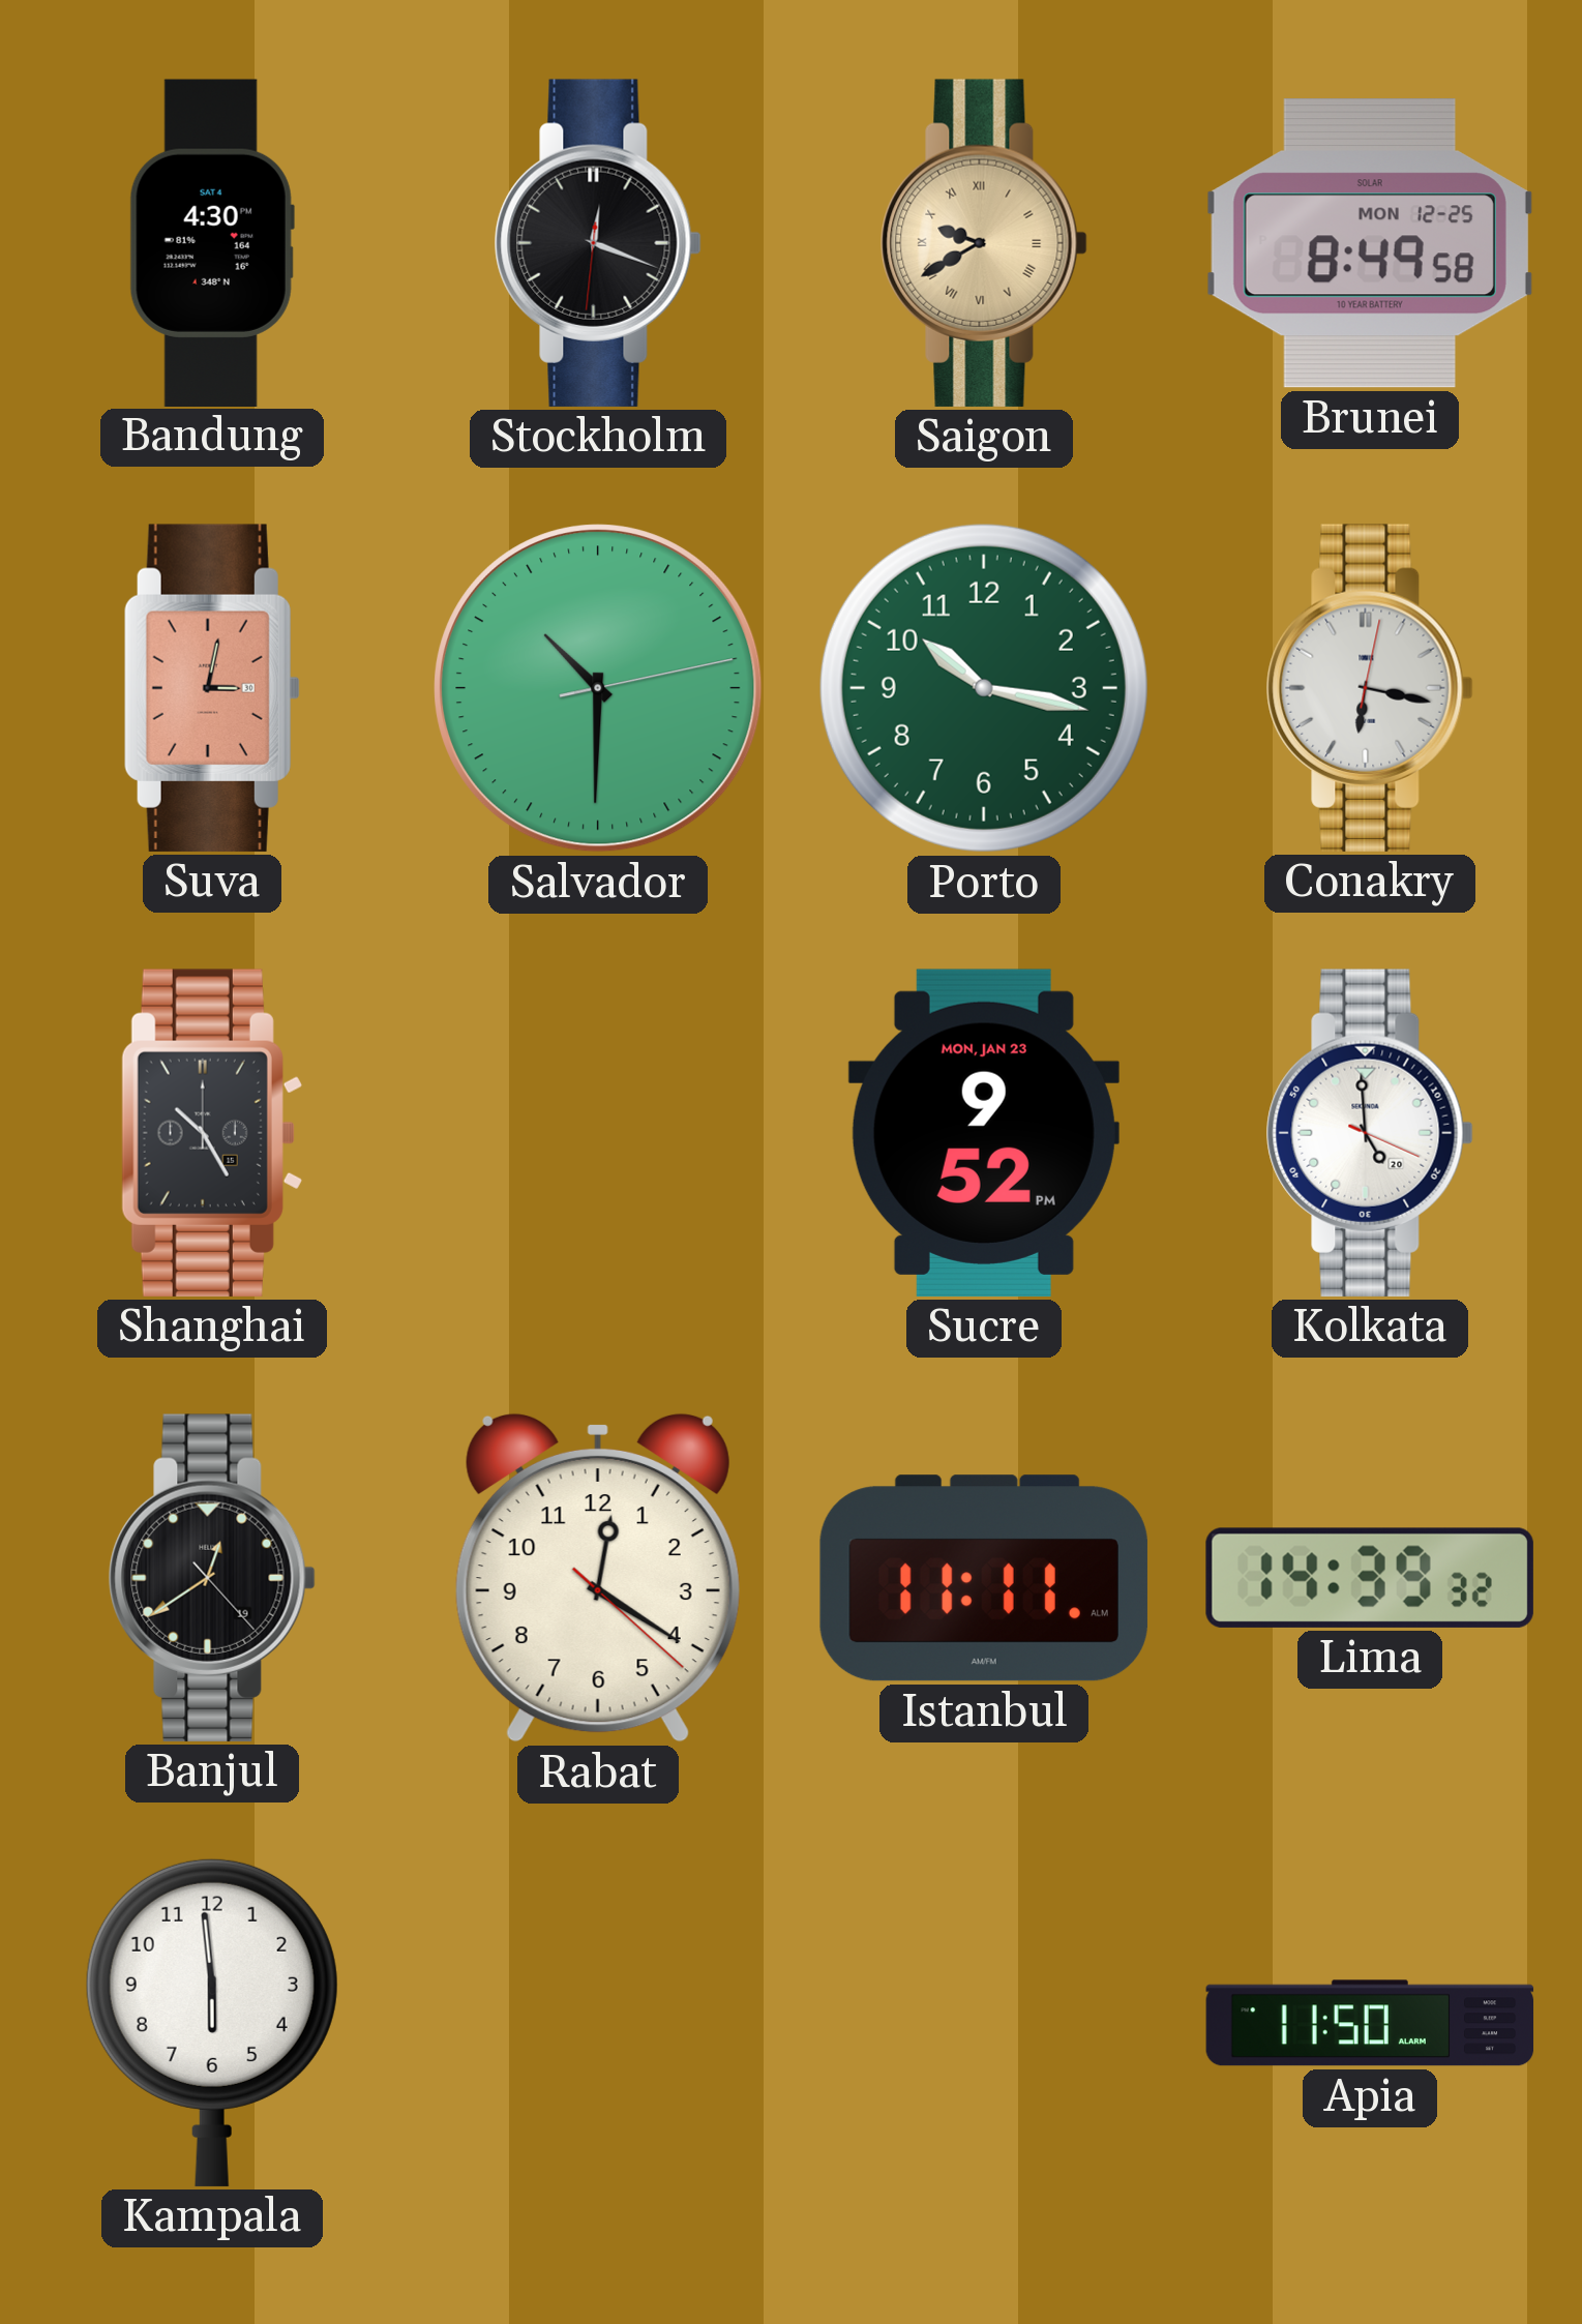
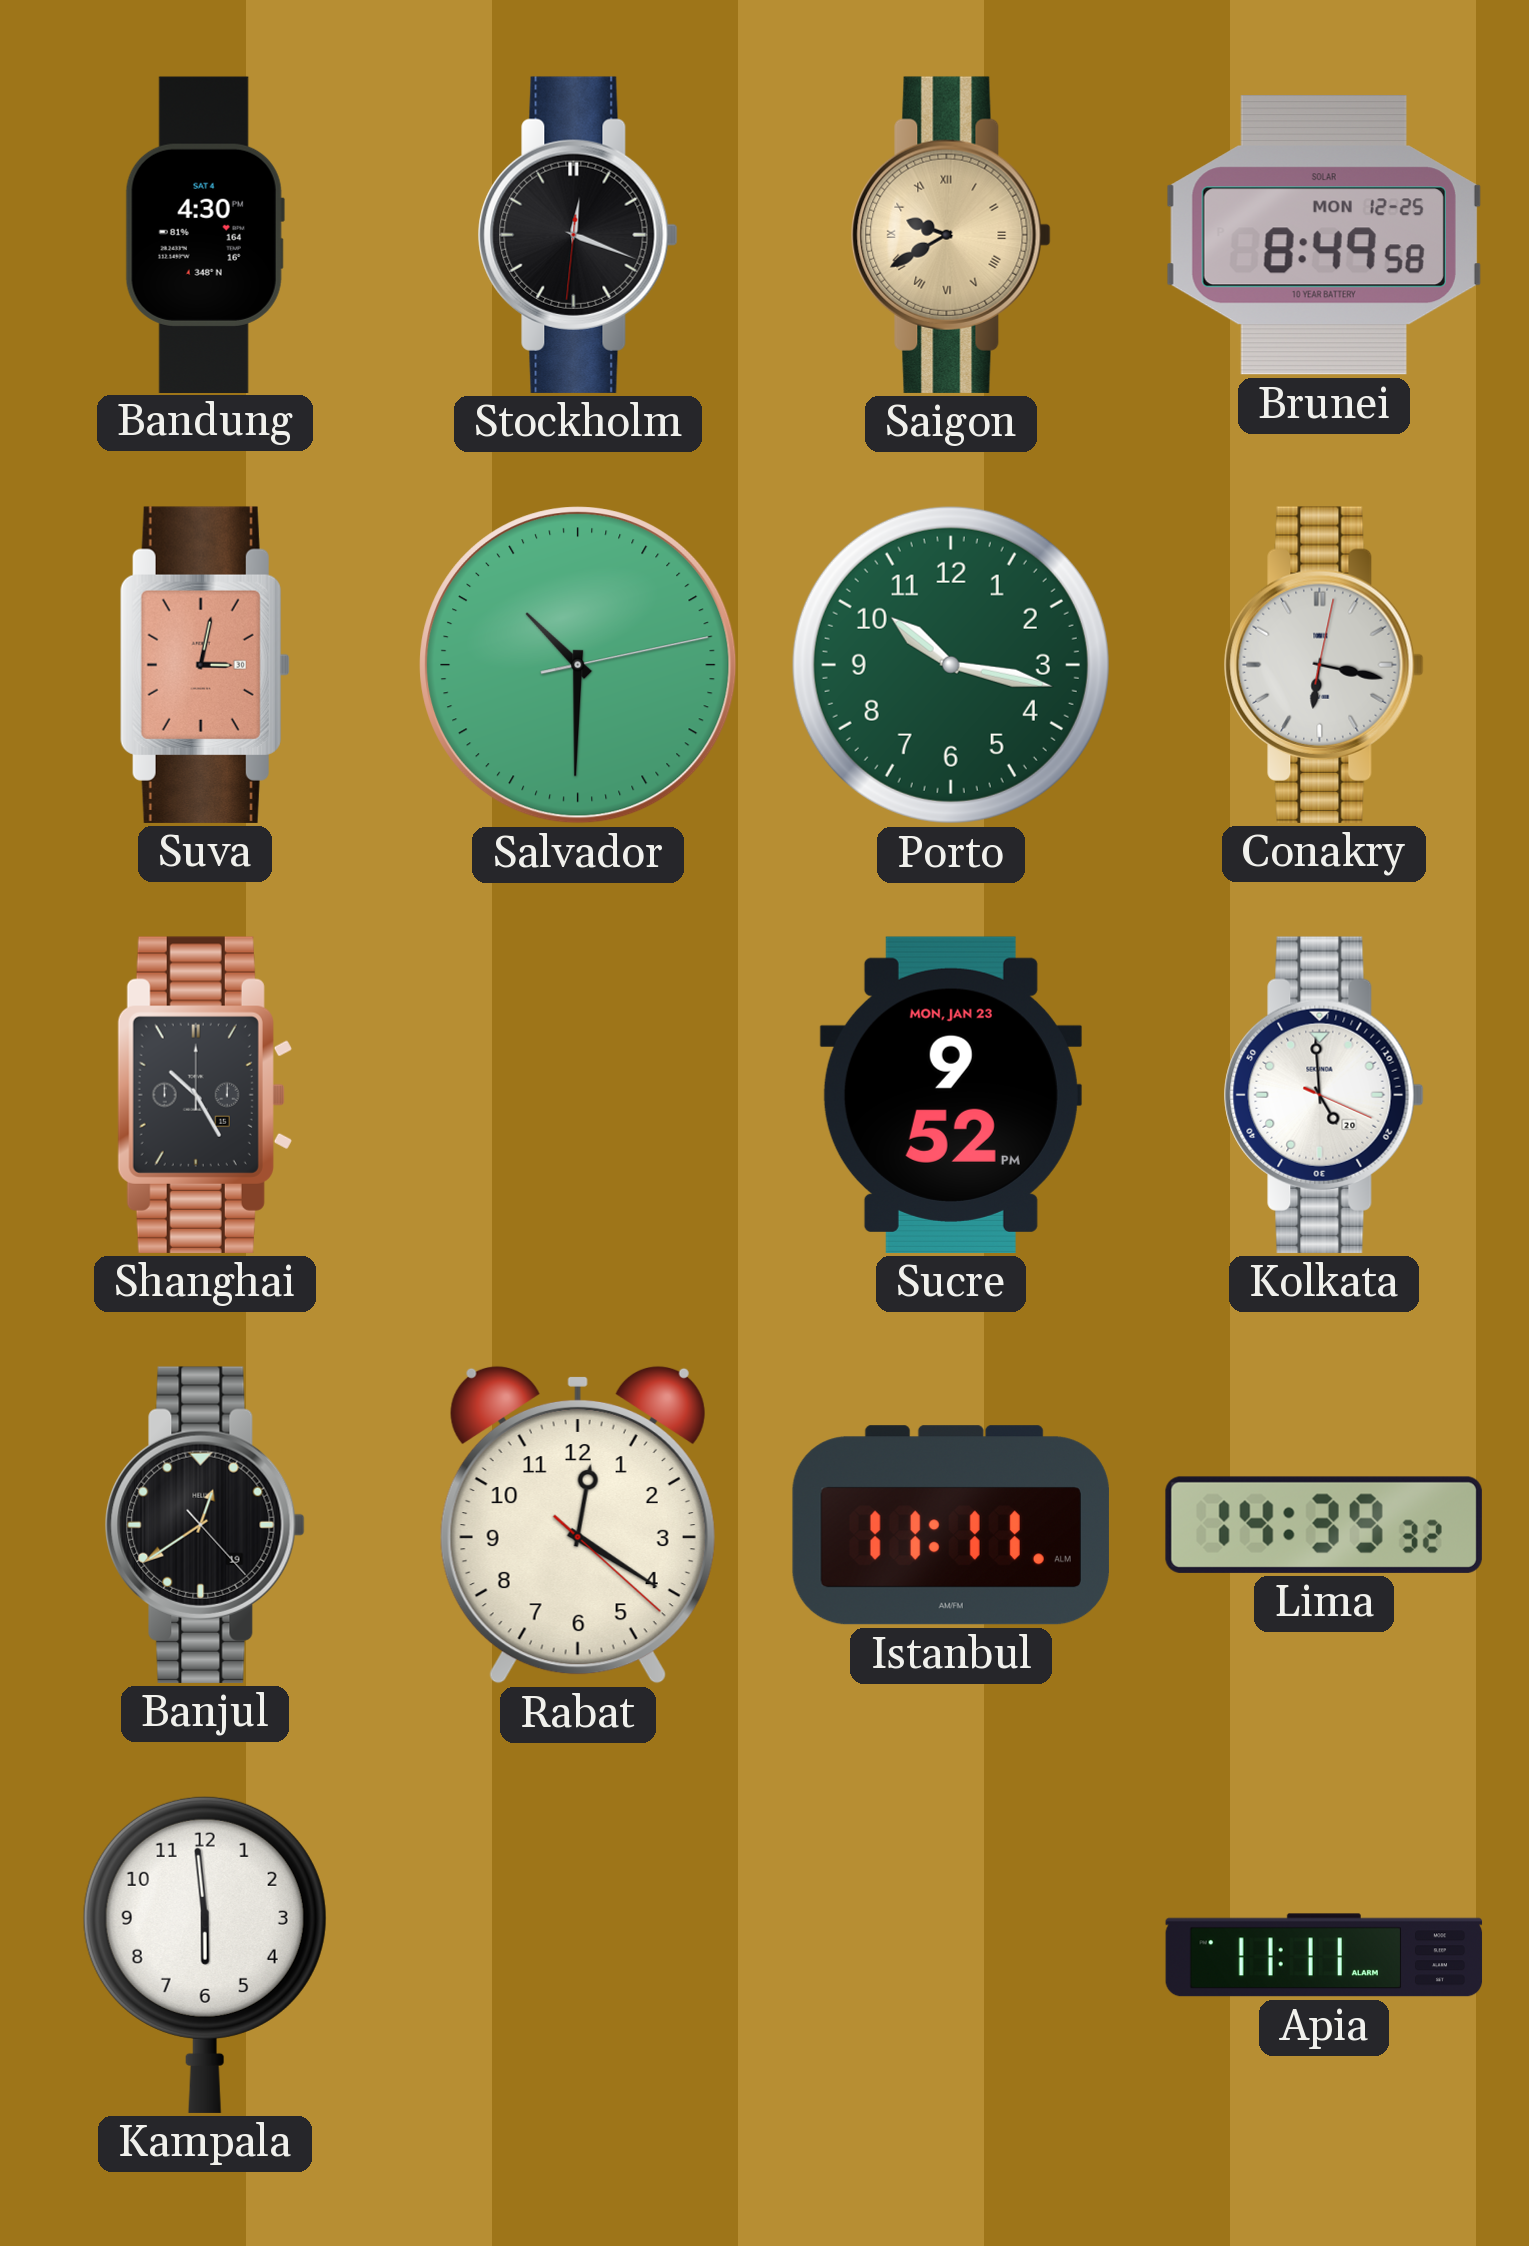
Apia: 11:50 -> 11:11
